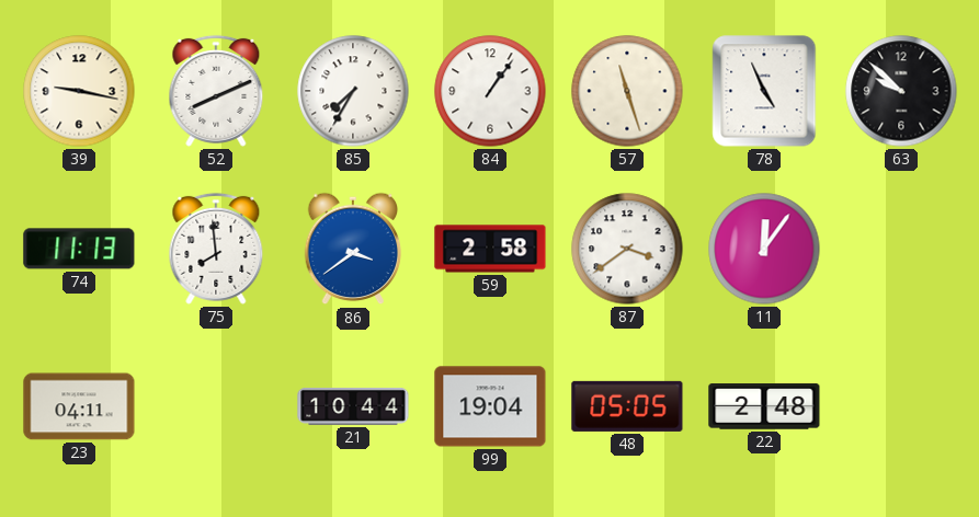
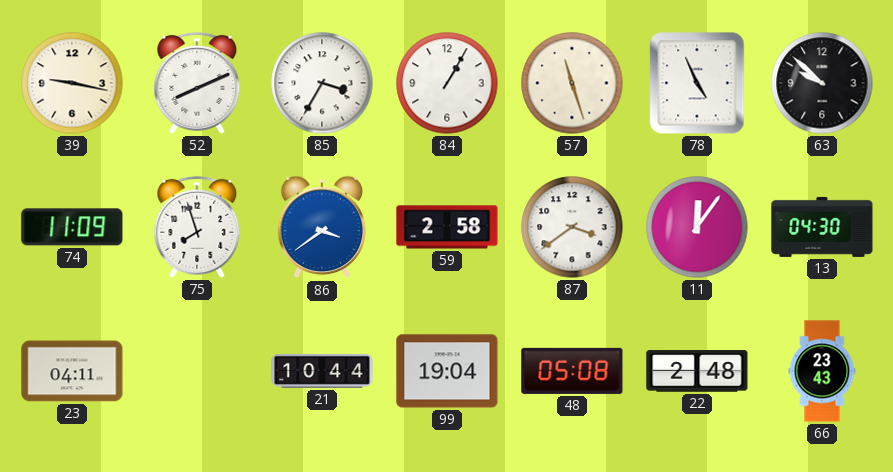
85: 7:35 -> 3:35
84: 1:06 -> 1:05
74: 11:13 -> 11:09
75: 7:59 -> 7:57
13: none -> 04:30
48: 05:05 -> 05:08
66: none -> 23:43
